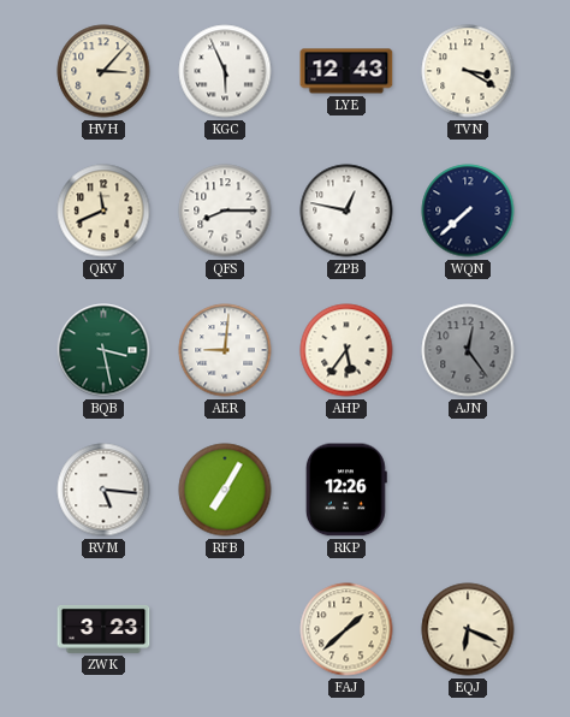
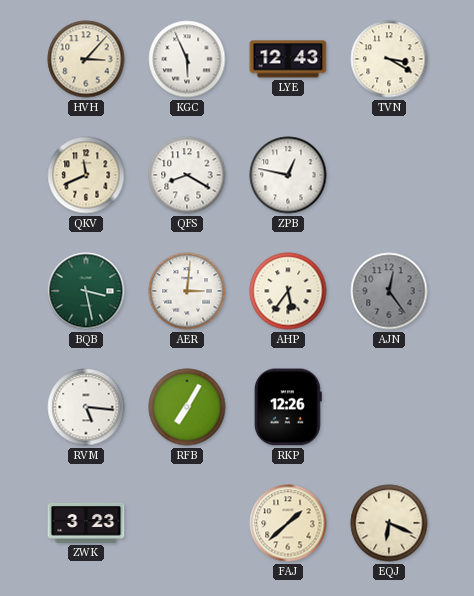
QFS: 8:15 -> 8:20
WQN: 7:38 -> none
AER: 9:01 -> 3:01
